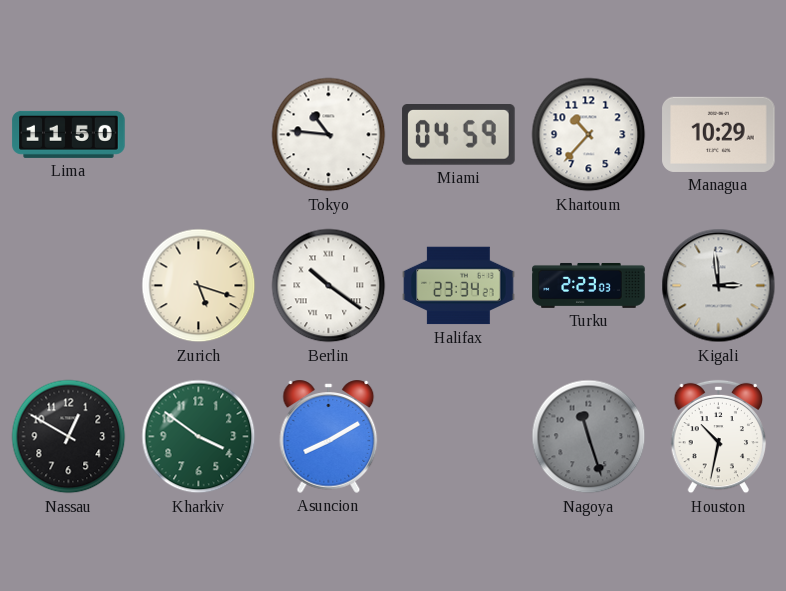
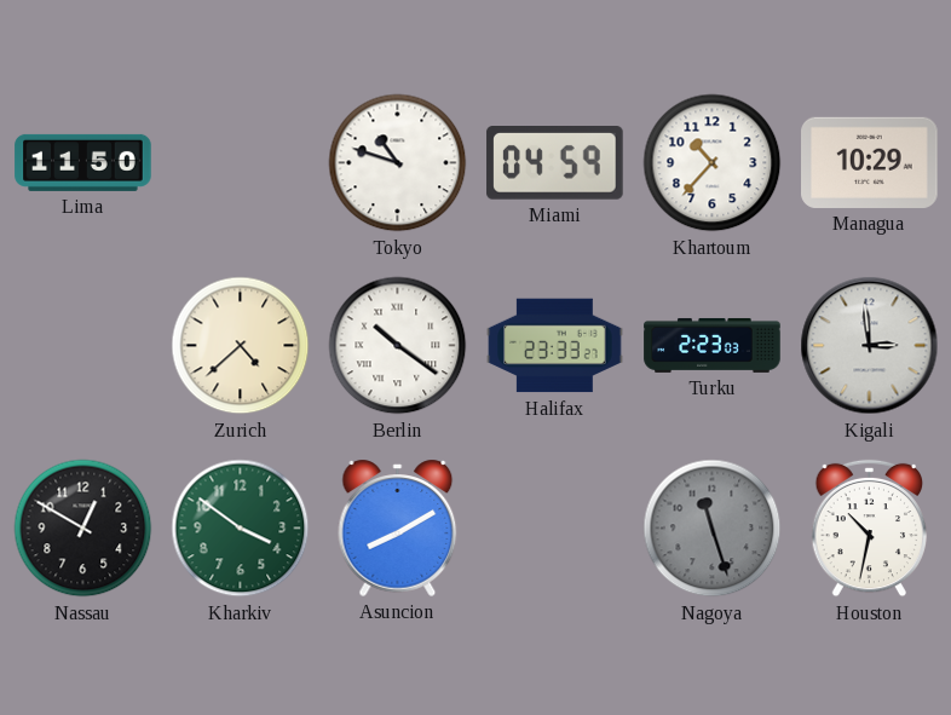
Tokyo: 10:46 -> 10:48
Zurich: 5:18 -> 4:38
Halifax: 23:34 -> 23:33
